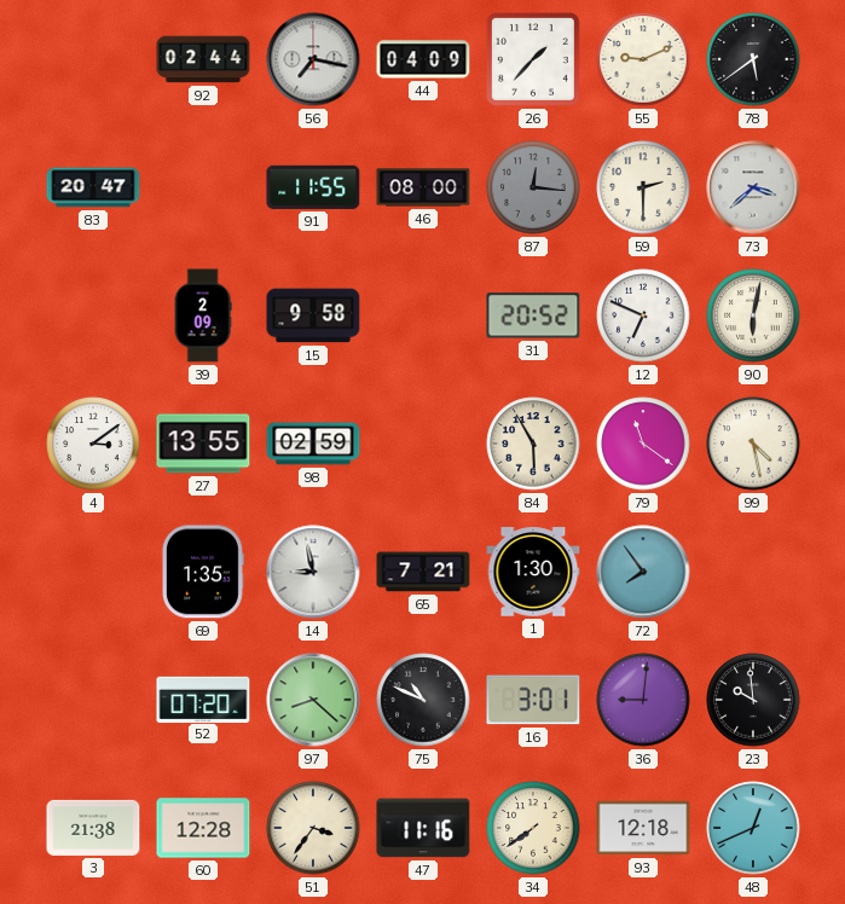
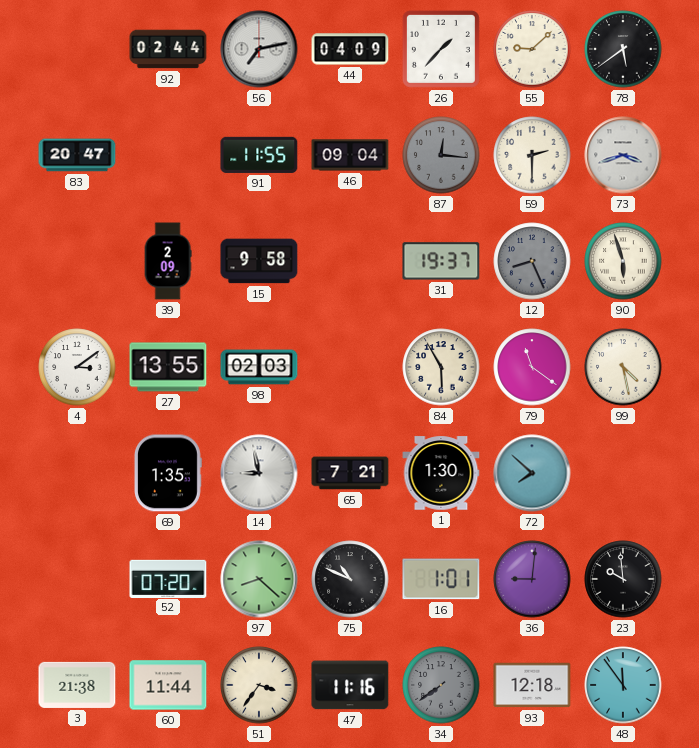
56: 7:17 -> 7:13
55: 9:11 -> 9:08
46: 08:00 -> 09:04
73: 3:38 -> 3:42
31: 20:52 -> 19:37
12: 6:49 -> 8:26
12 dial: white -> grey
90: 6:02 -> 5:57
98: 02:59 -> 02:03
72: 7:54 -> 7:52
16: 3:01 -> 1:01
60: 12:28 -> 11:44
34 dial: cream -> grey
48: 12:41 -> 11:54
